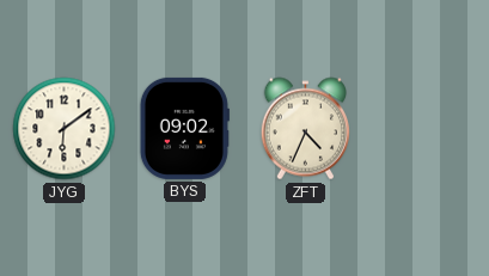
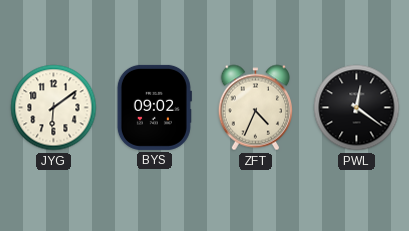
PWL: none -> 12:21
